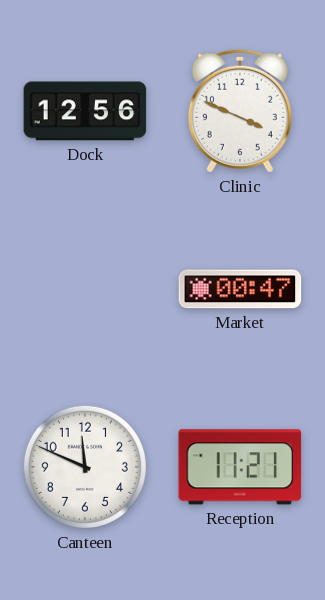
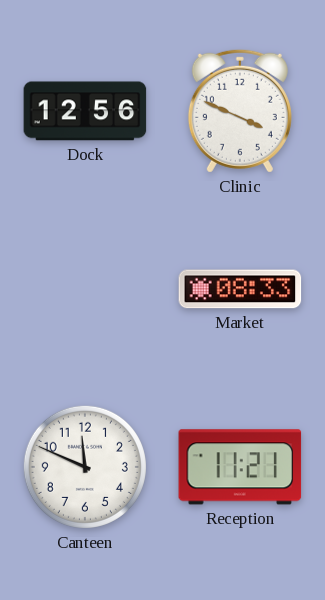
Market: 00:47 -> 08:33
